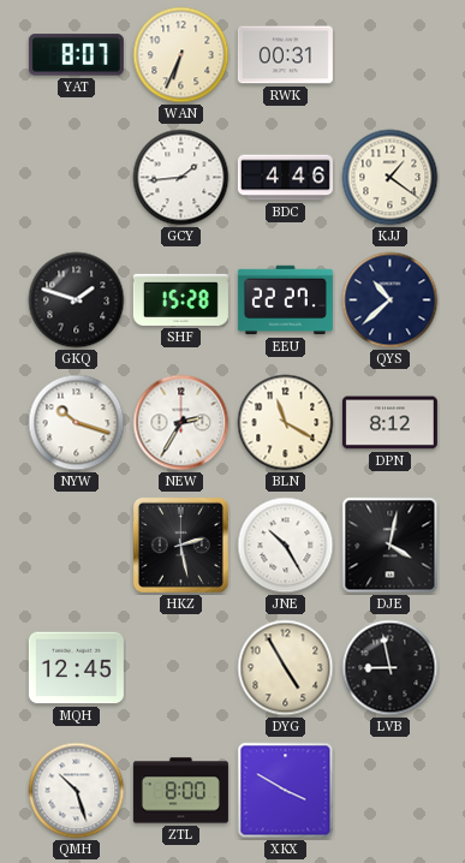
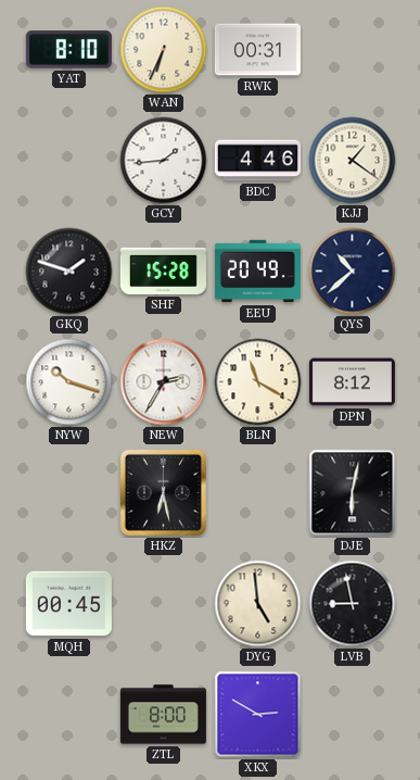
YAT: 8:07 -> 8:10
EEU: 22:27 -> 20:49
HKZ: 2:28 -> 6:28
JNE: 10:25 -> none
DJE: 4:02 -> 6:02
MQH: 12:45 -> 00:45
DYG: 4:55 -> 4:59
QMH: 10:27 -> none
XKX: 3:50 -> 2:50
